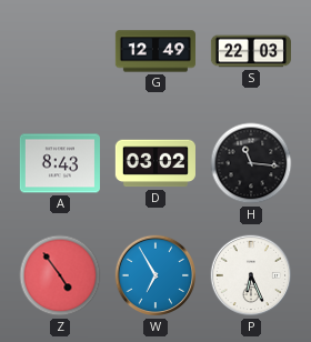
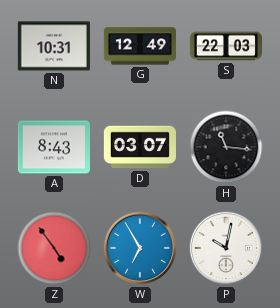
N: none -> 10:31
D: 03:02 -> 03:07
P: 6:26 -> 10:02
